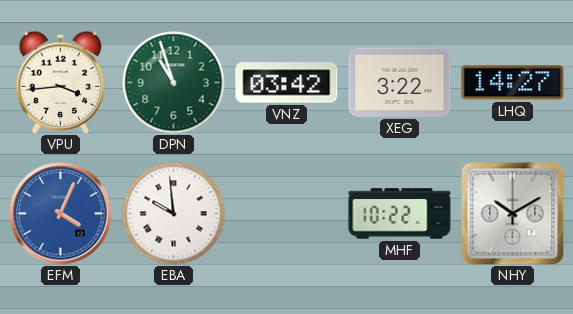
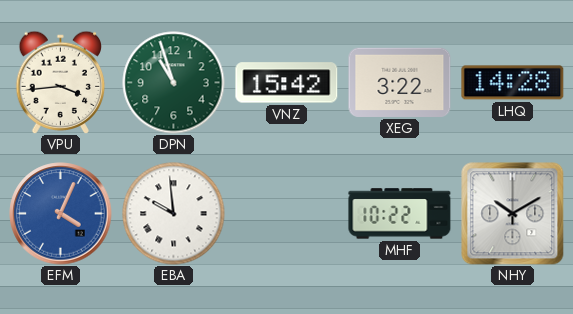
VNZ: 03:42 -> 15:42
LHQ: 14:27 -> 14:28
